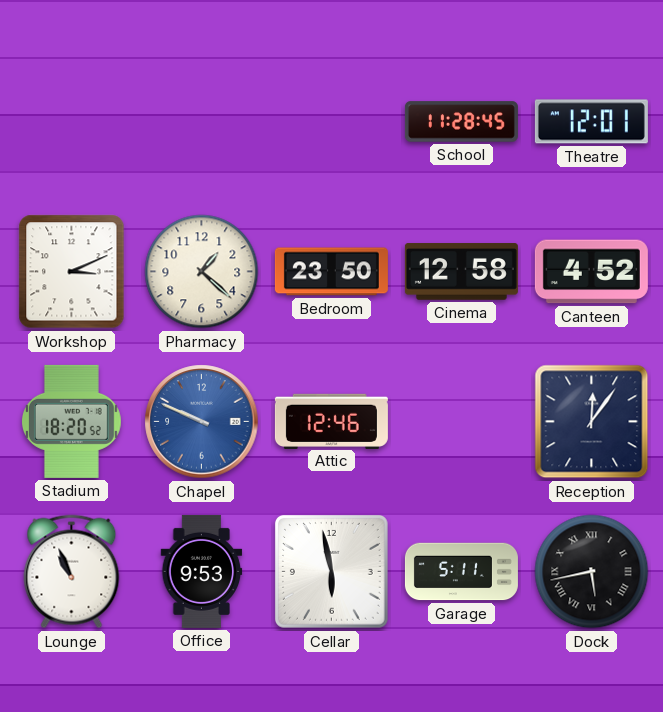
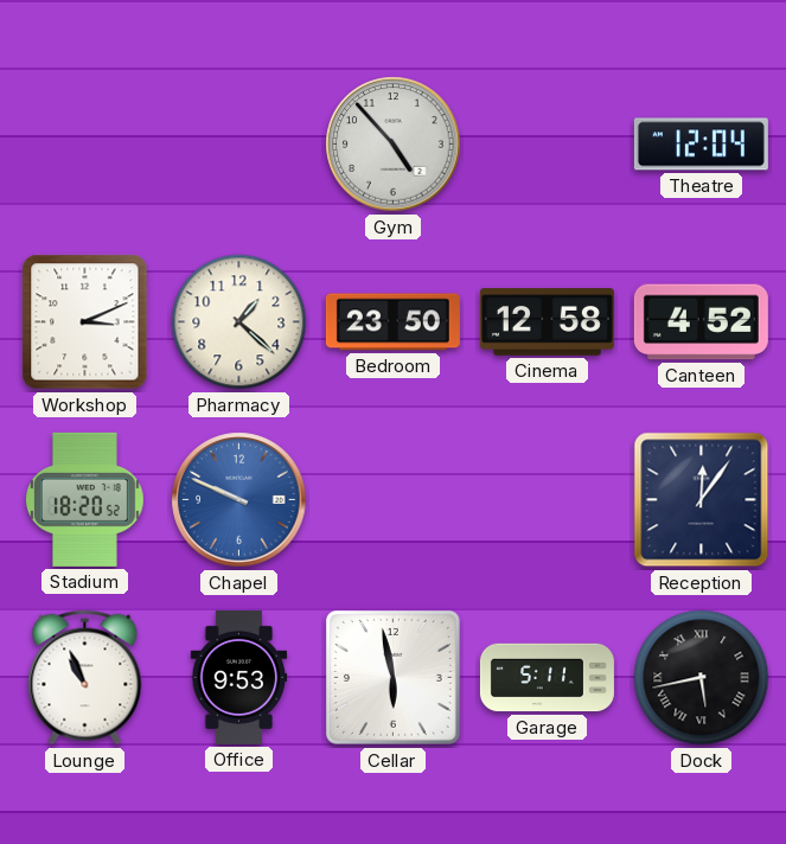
Gym: none -> 4:53
School: 11:28 -> none
Theatre: 12:01 -> 12:04
Attic: 12:46 -> none
